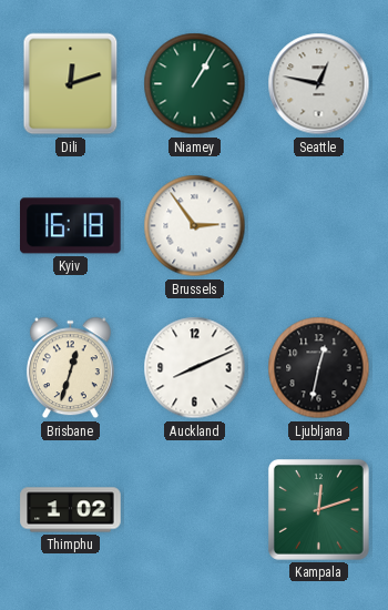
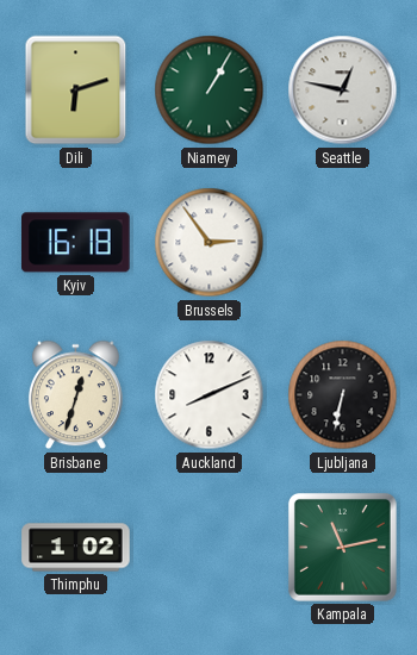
Dili: 12:12 -> 6:12
Ljubljana: 12:32 -> 6:32
Kampala: 12:12 -> 11:13
